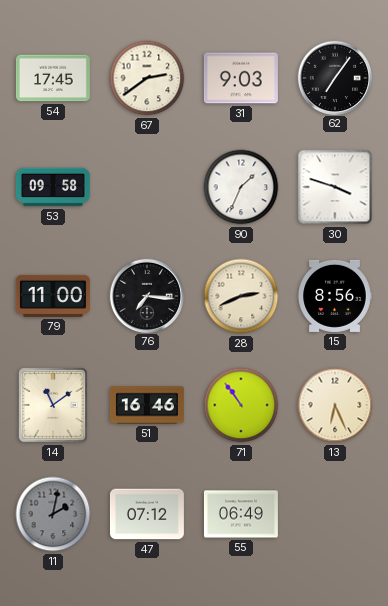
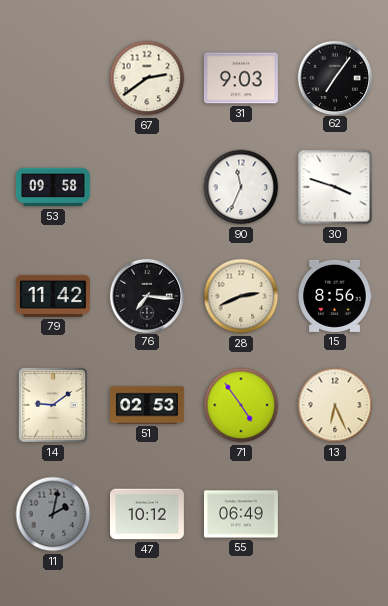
54: 17:45 -> none
90: 1:34 -> 11:34
79: 11:00 -> 11:42
14: 11:09 -> 9:09
51: 16:46 -> 02:53
71: 10:54 -> 4:54
47: 07:12 -> 10:12
